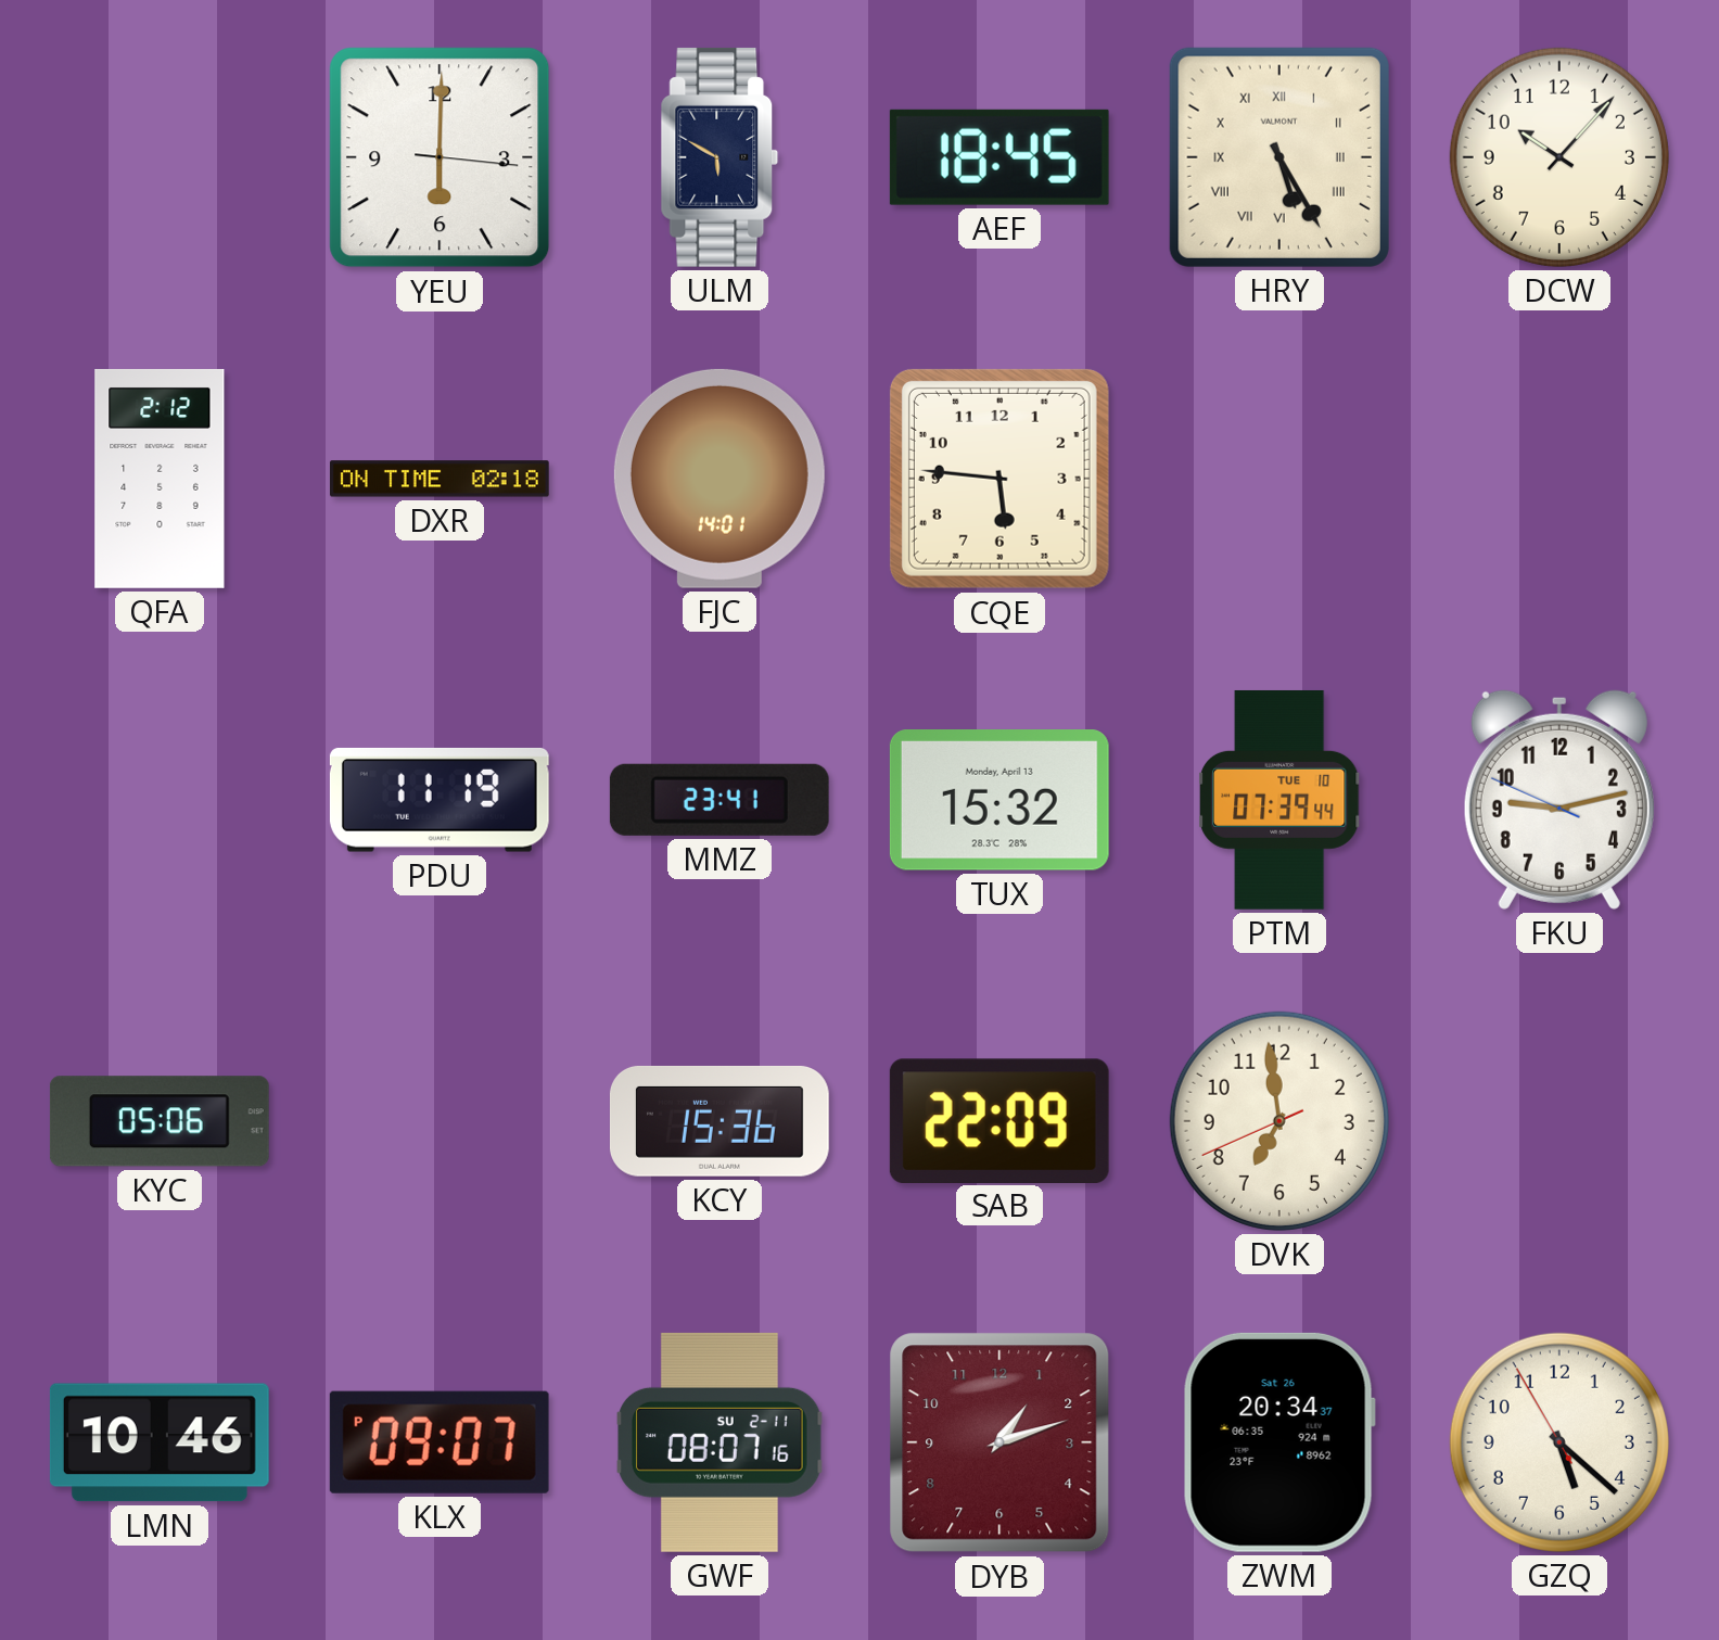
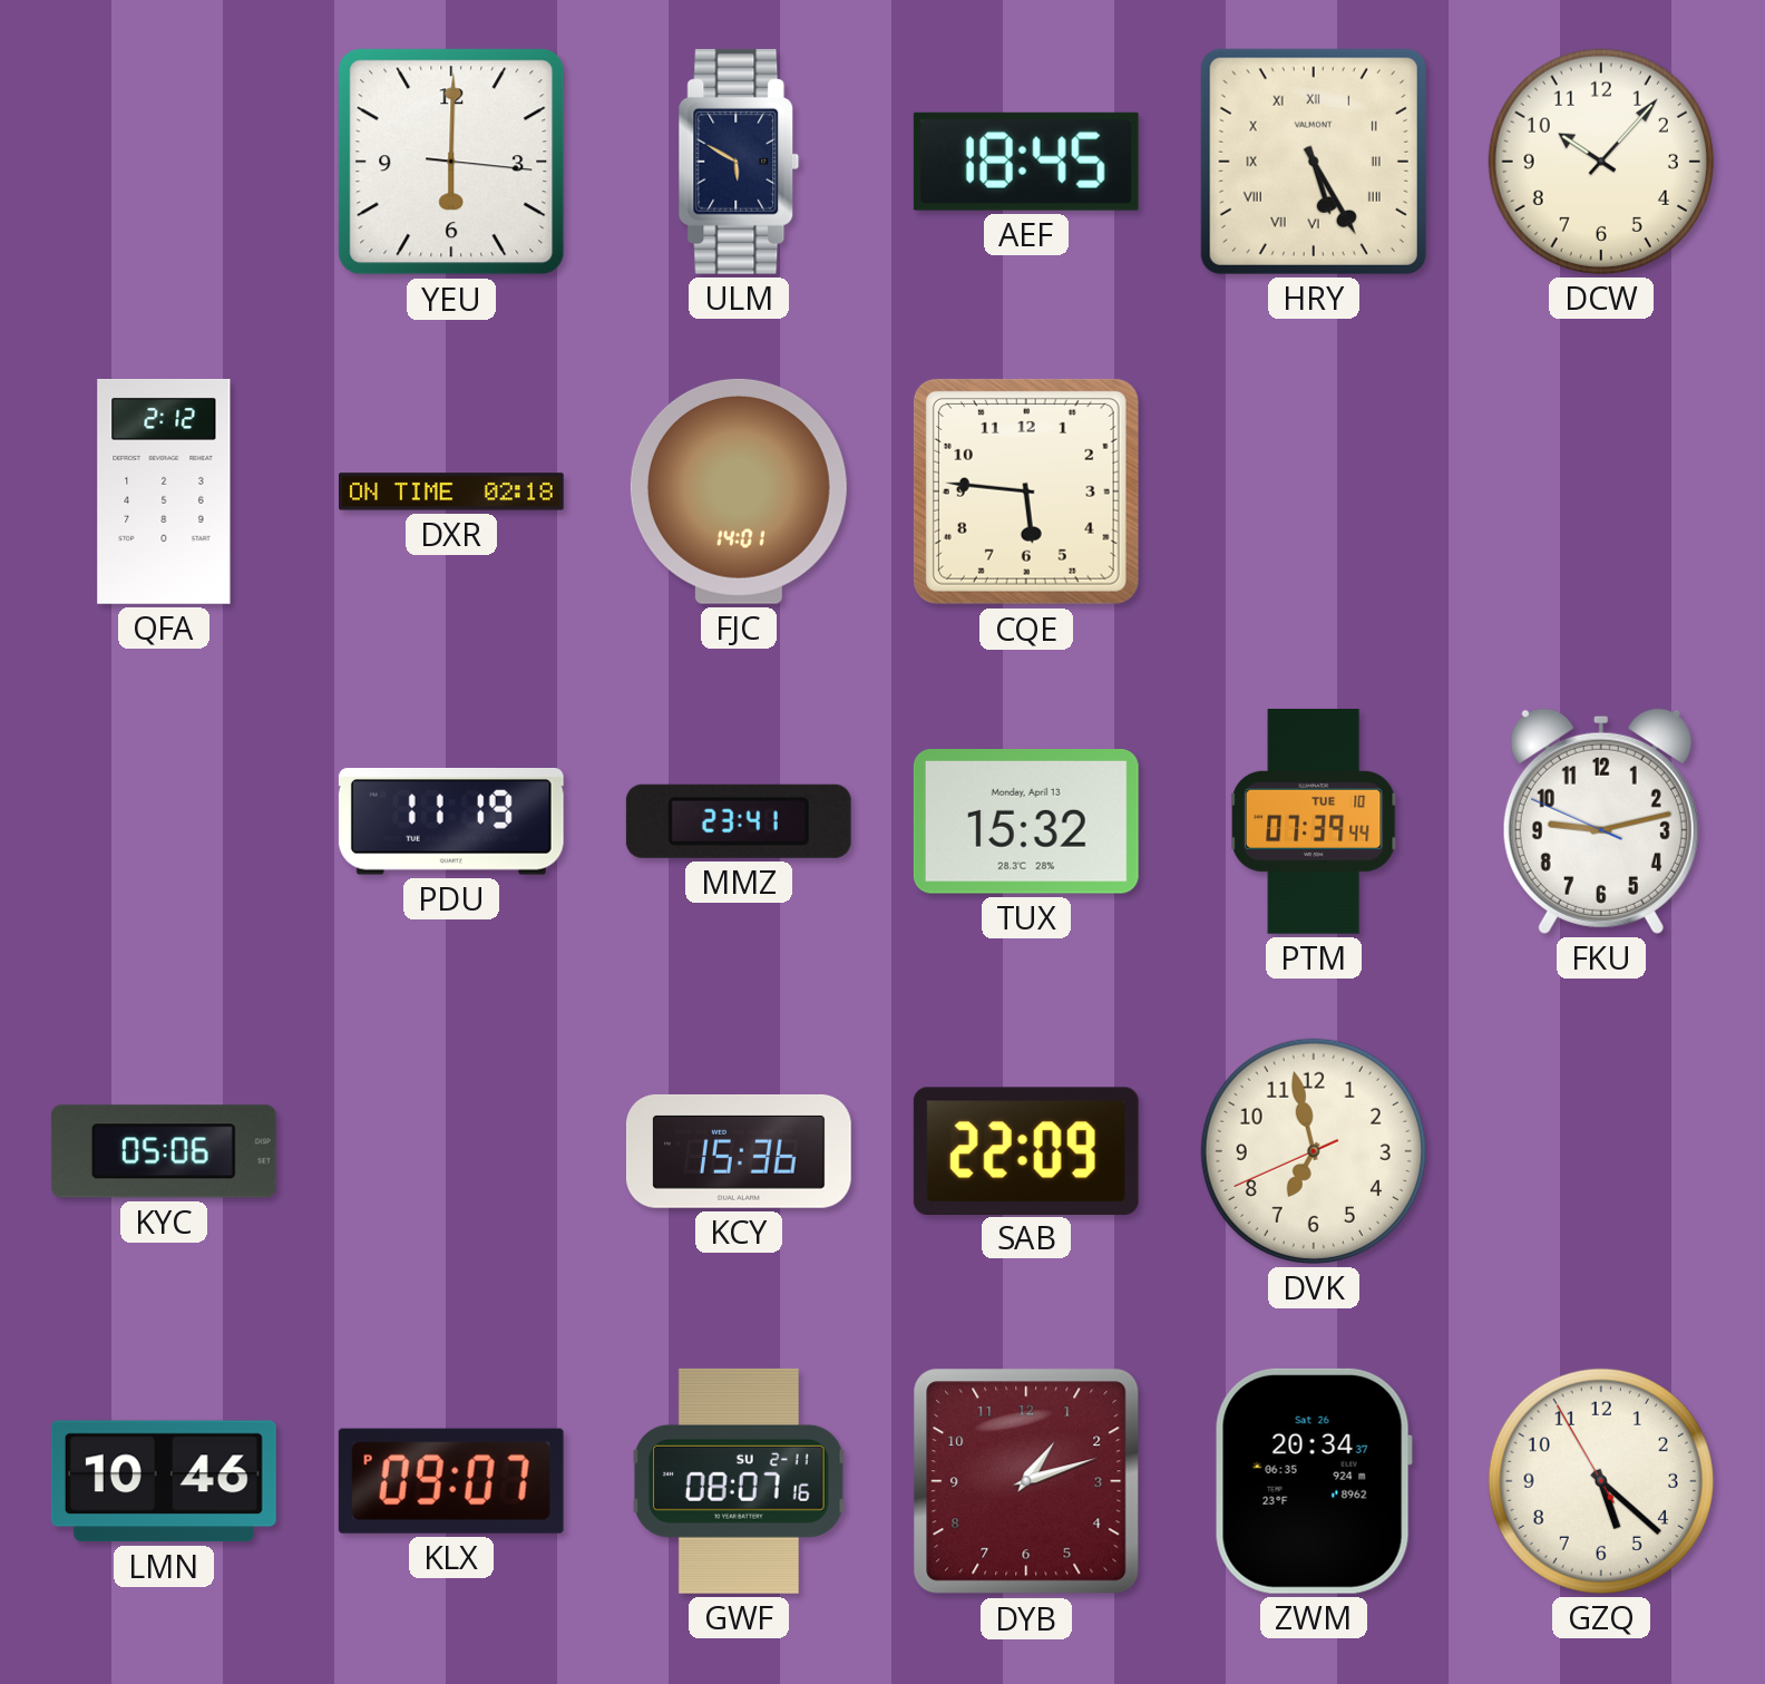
DVK: 6:58 -> 6:57
